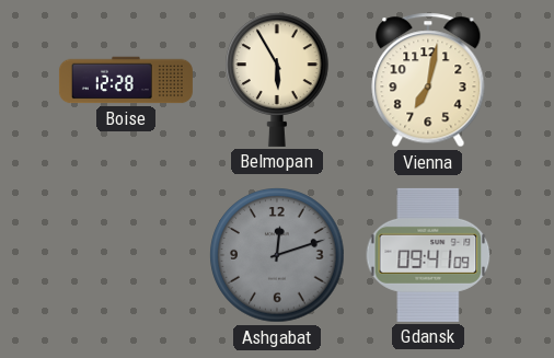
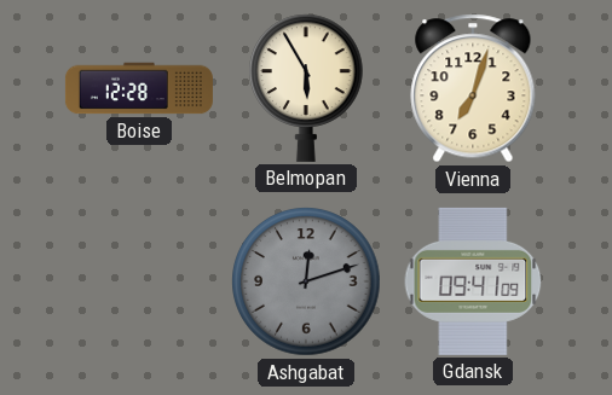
Vienna: 7:02 -> 7:03
